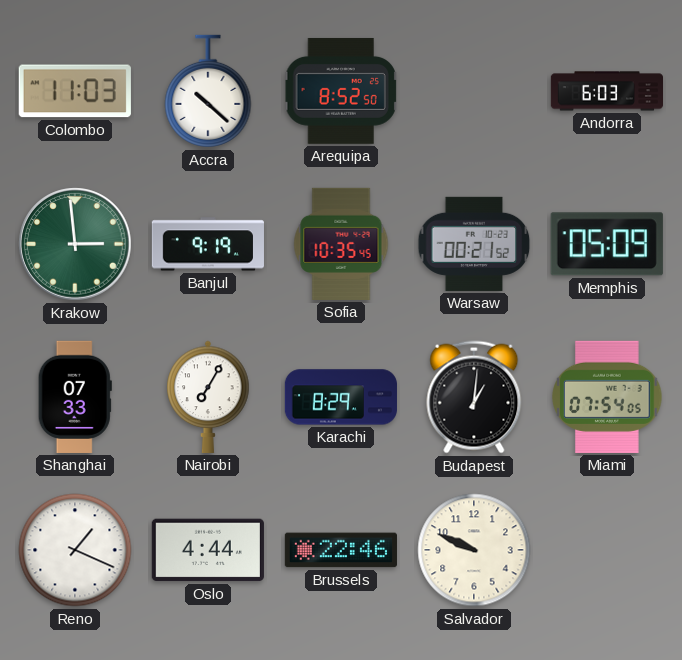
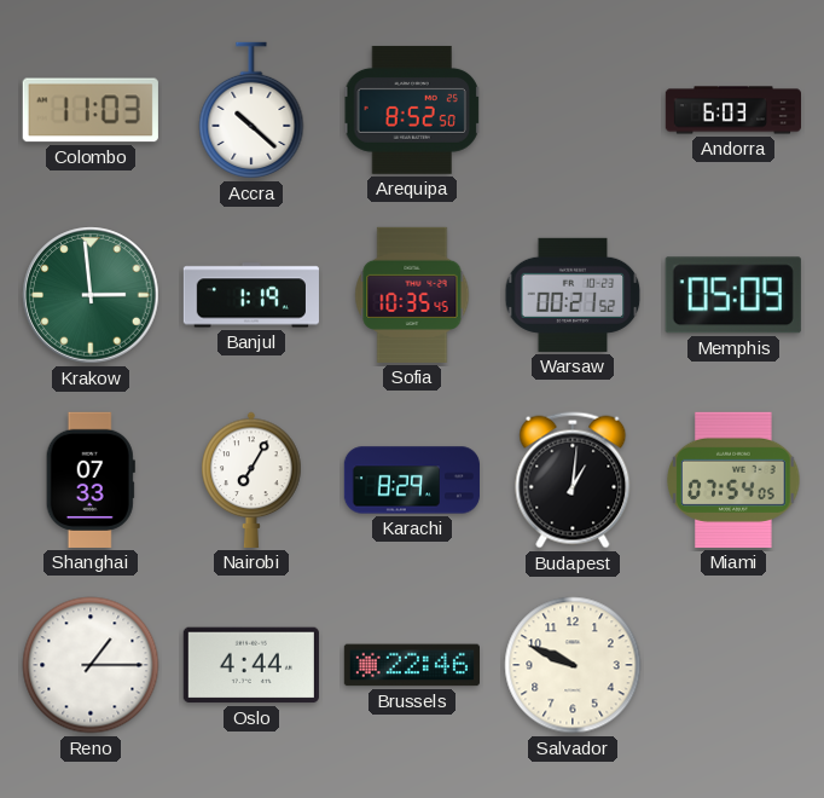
Banjul: 9:19 -> 1:19
Reno: 1:19 -> 1:15
